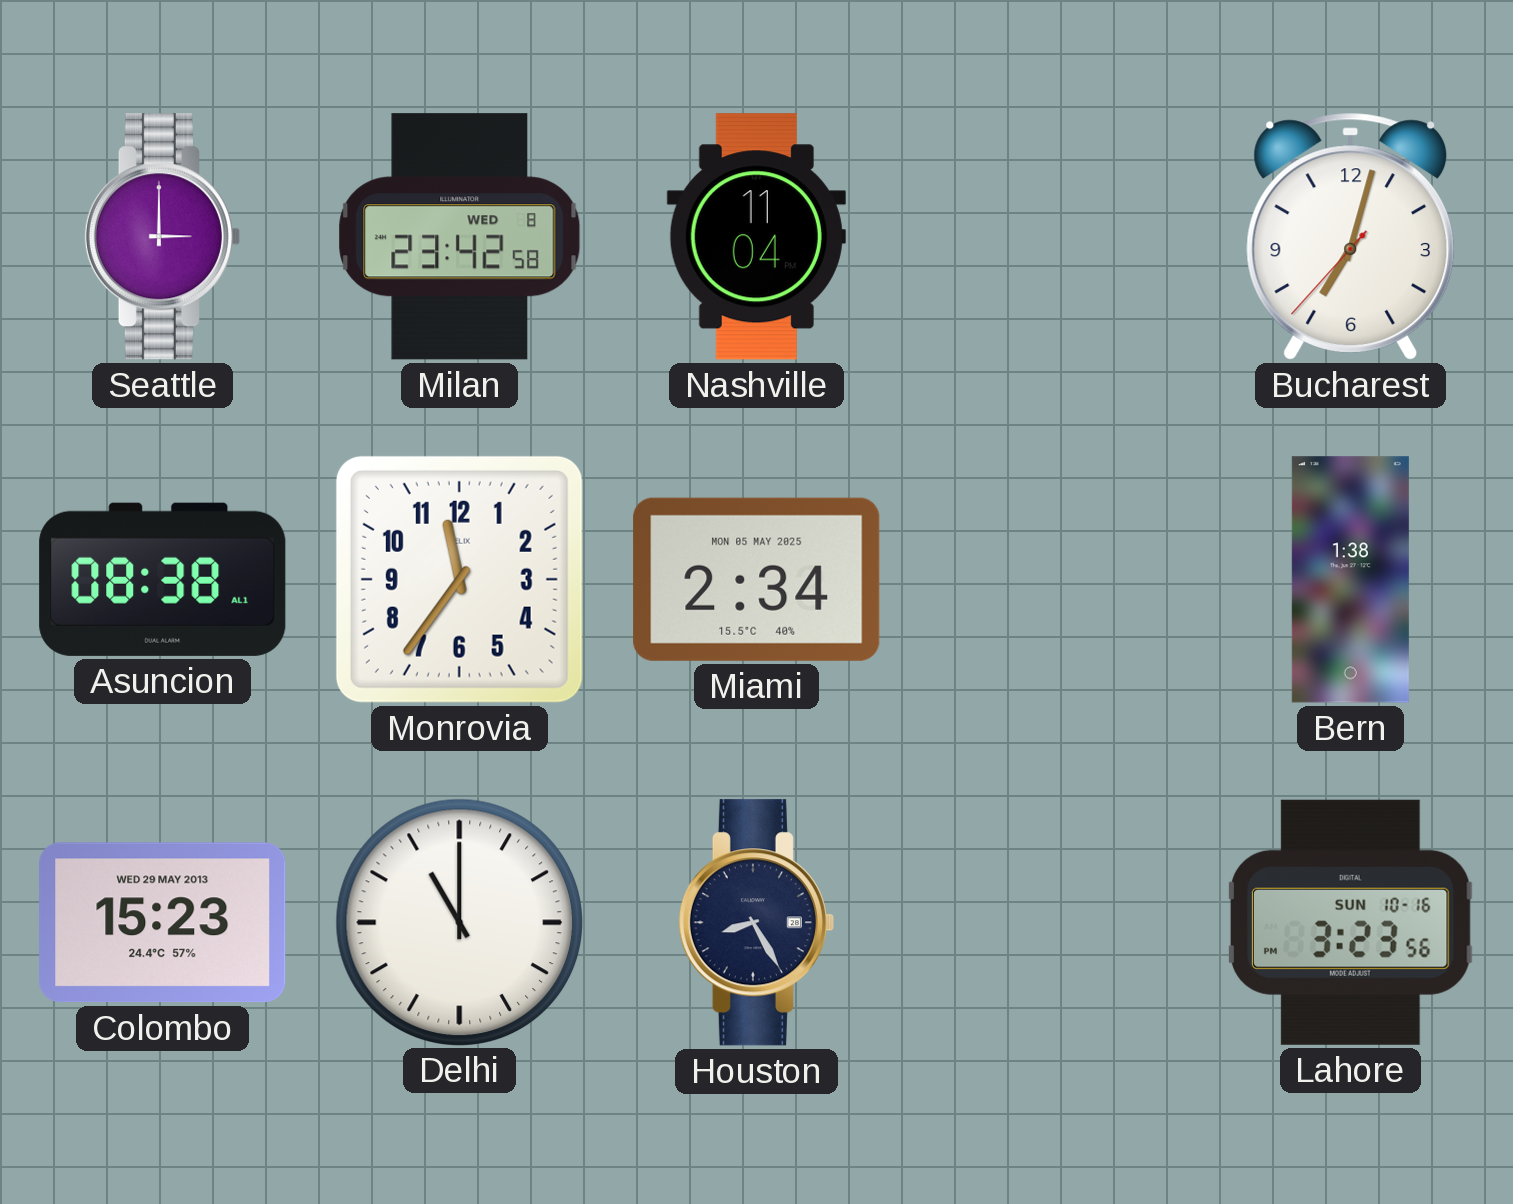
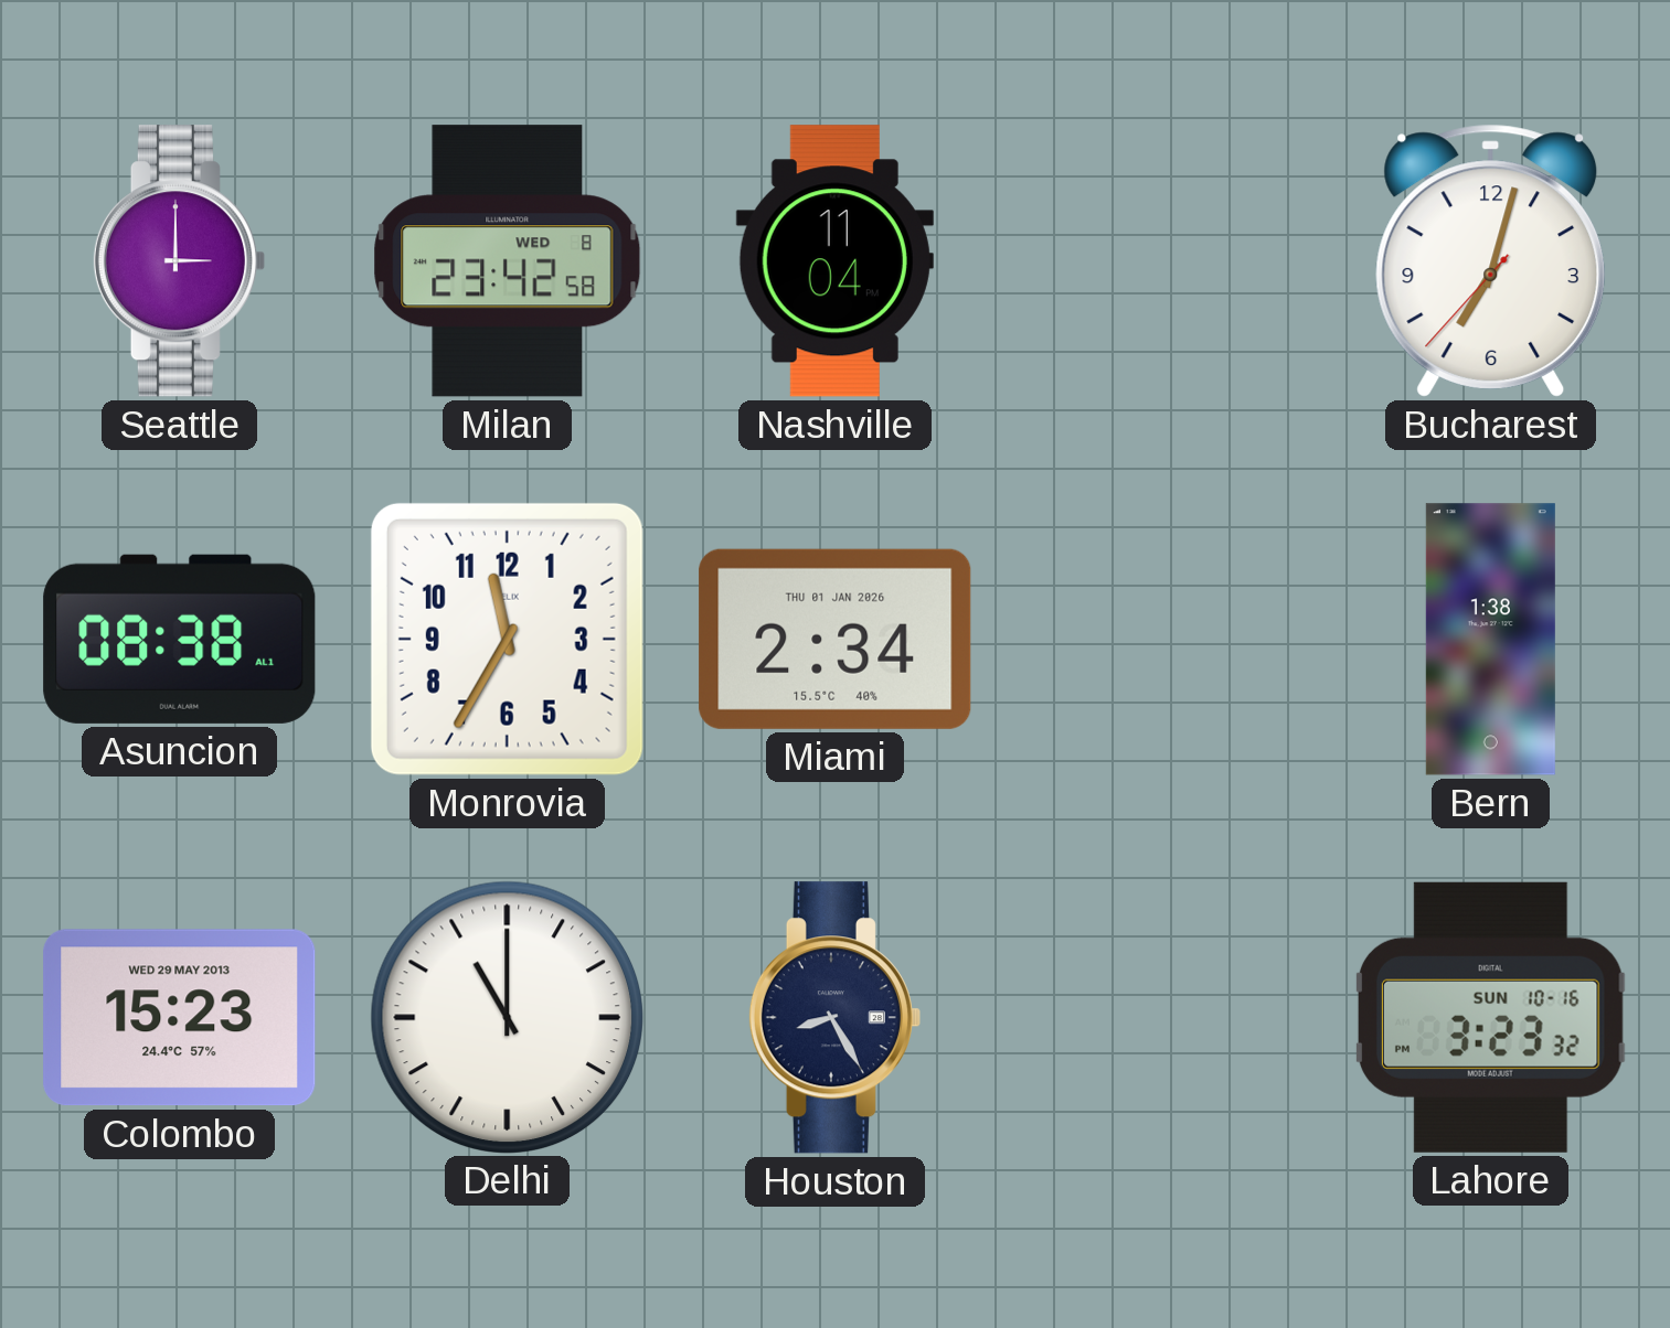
Monrovia: 11:36 -> 11:35
Miami date: MON 05 MAY 2025 -> THU 01 JAN 2026
Lahore: 3:23:56 -> 3:23:32
